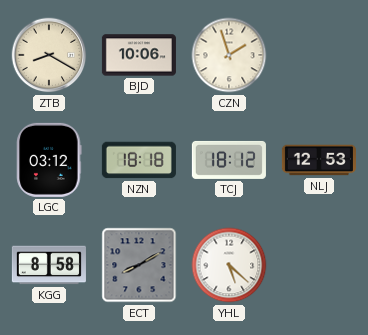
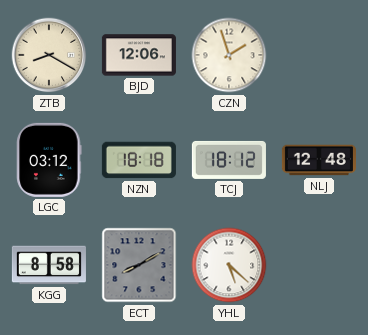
BJD: 10:06 -> 12:06
NLJ: 12:53 -> 12:48
